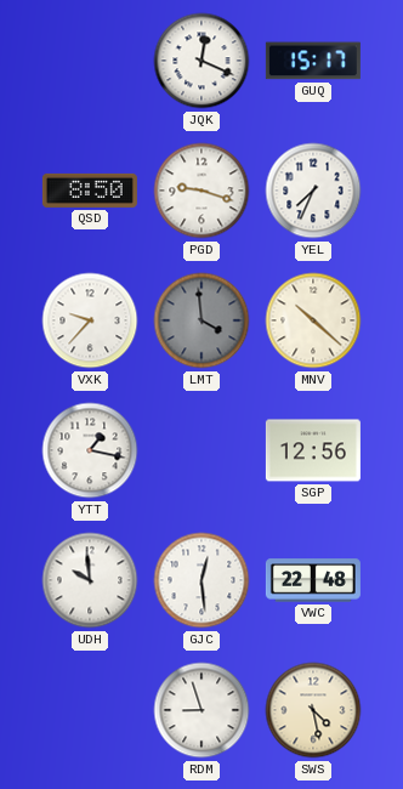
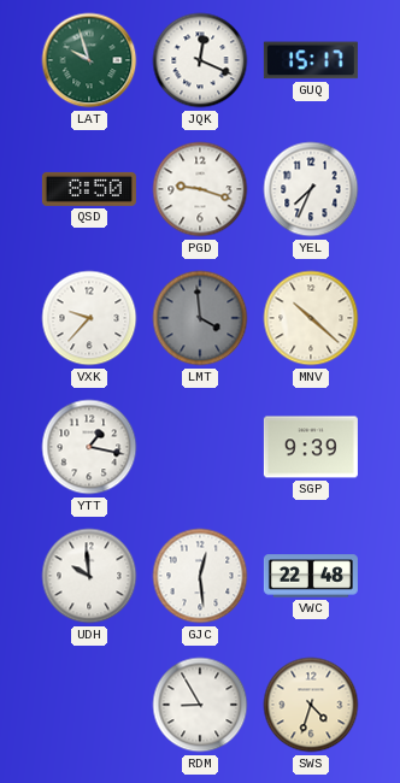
LAT: none -> 9:57
SGP: 12:56 -> 9:39
RDM: 8:57 -> 8:55
SWS: 4:28 -> 4:33
